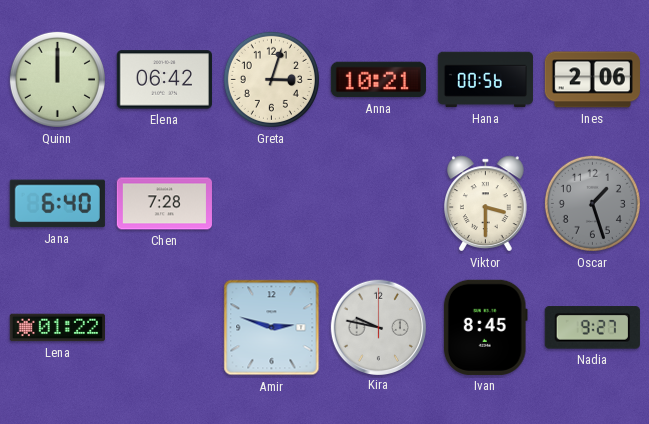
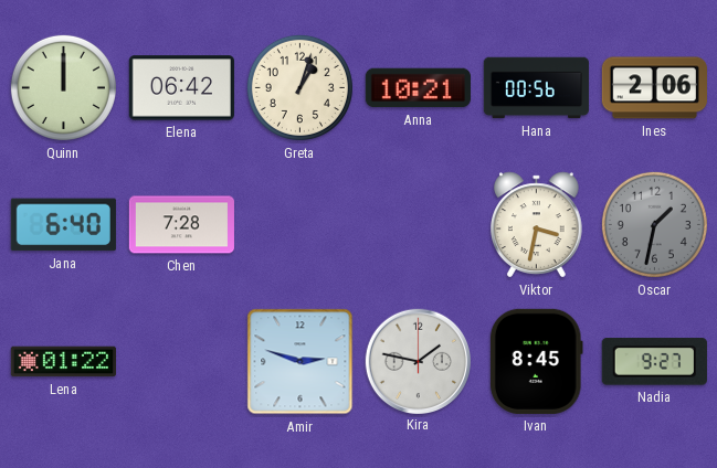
Greta: 3:03 -> 1:03
Viktor: 3:30 -> 3:32
Oscar: 1:27 -> 1:32
Kira: 9:47 -> 1:47
